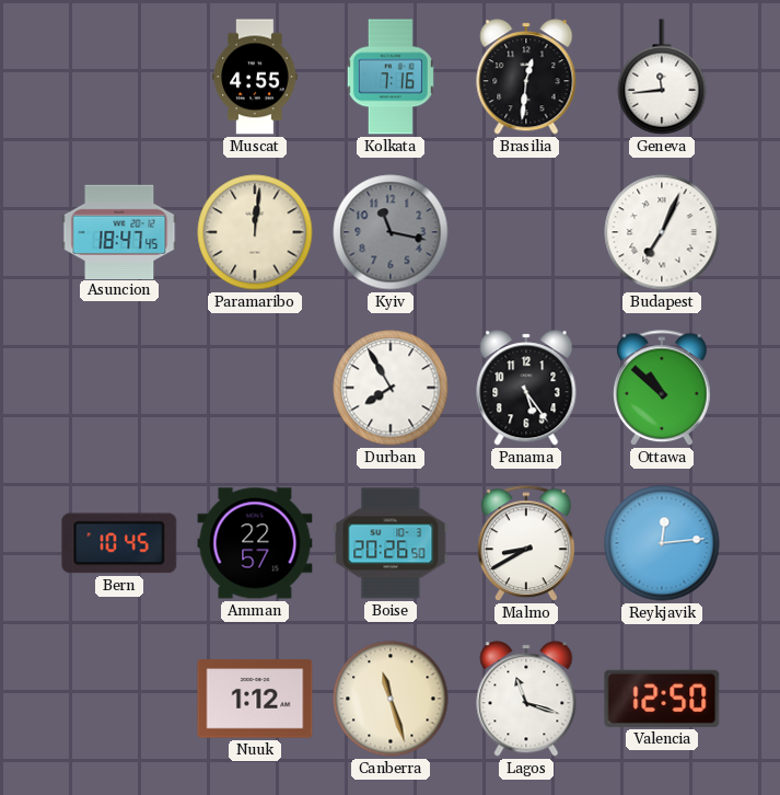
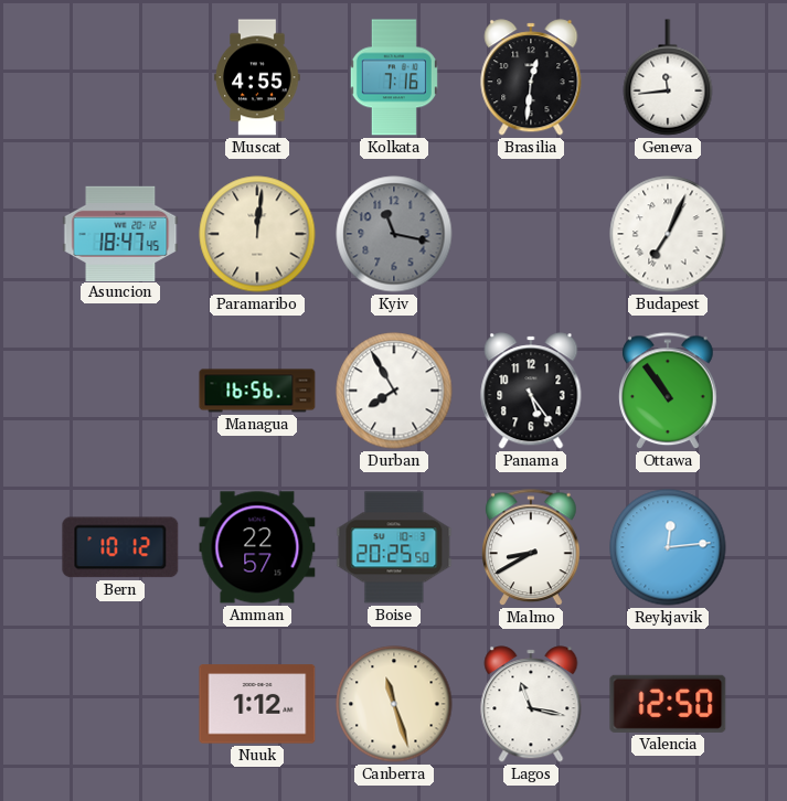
Managua: none -> 16:56
Ottawa: 10:52 -> 10:54
Bern: 10:45 -> 10:12
Boise: 20:26 -> 20:25
Lagos: 11:18 -> 11:17
